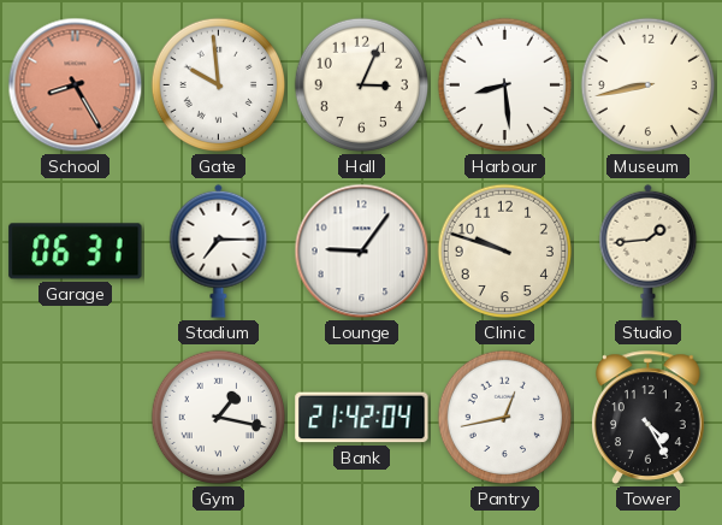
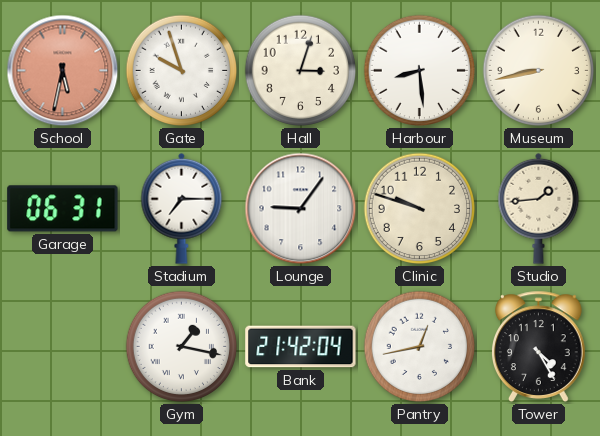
School: 8:25 -> 5:32
Gate: 9:59 -> 9:57
Hall: 3:04 -> 3:03
